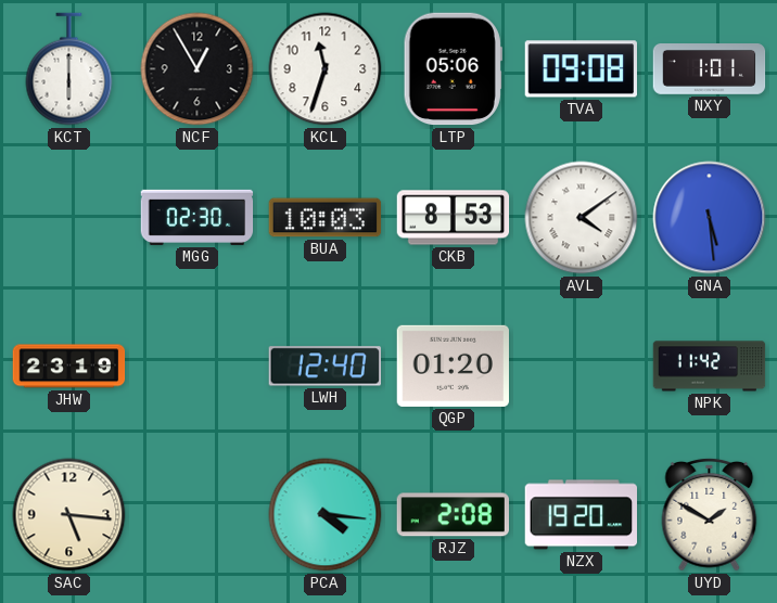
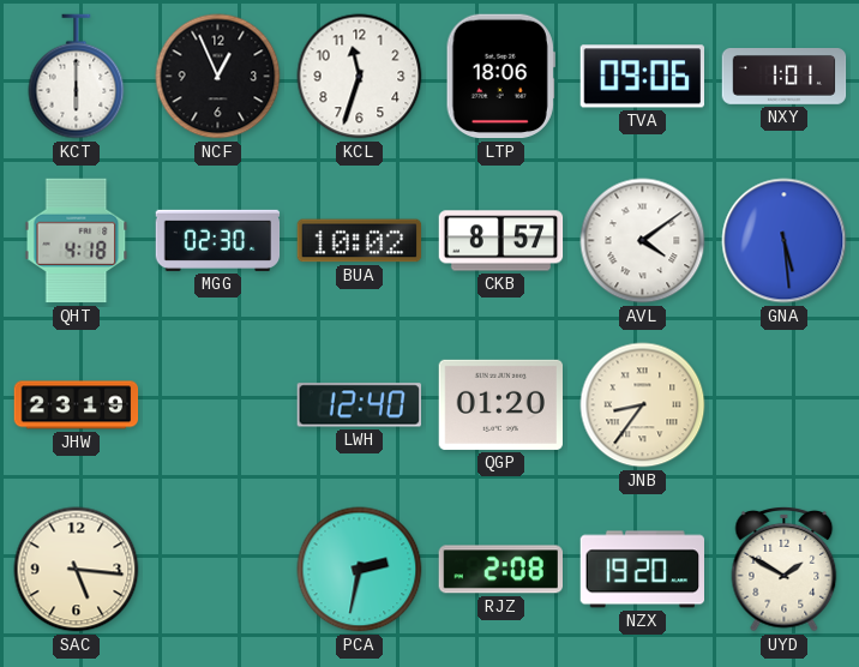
NCF: 12:55 -> 12:56
LTP: 05:06 -> 18:06
TVA: 09:08 -> 09:06
QHT: none -> 4:18
BUA: 10:03 -> 10:02
CKB: 8:53 -> 8:57
JNB: none -> 8:36
NPK: 11:42 -> none
PCA: 4:16 -> 2:32
